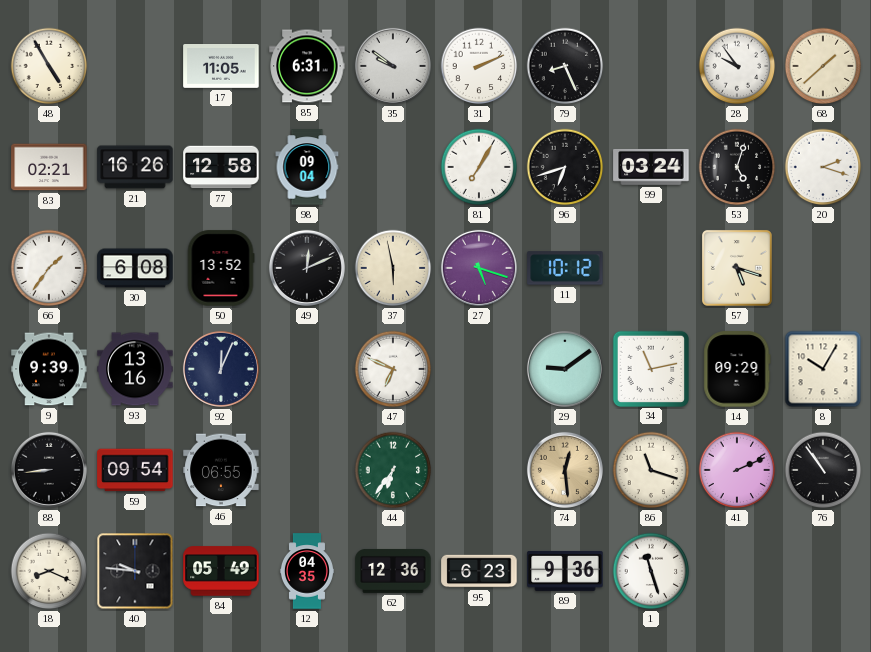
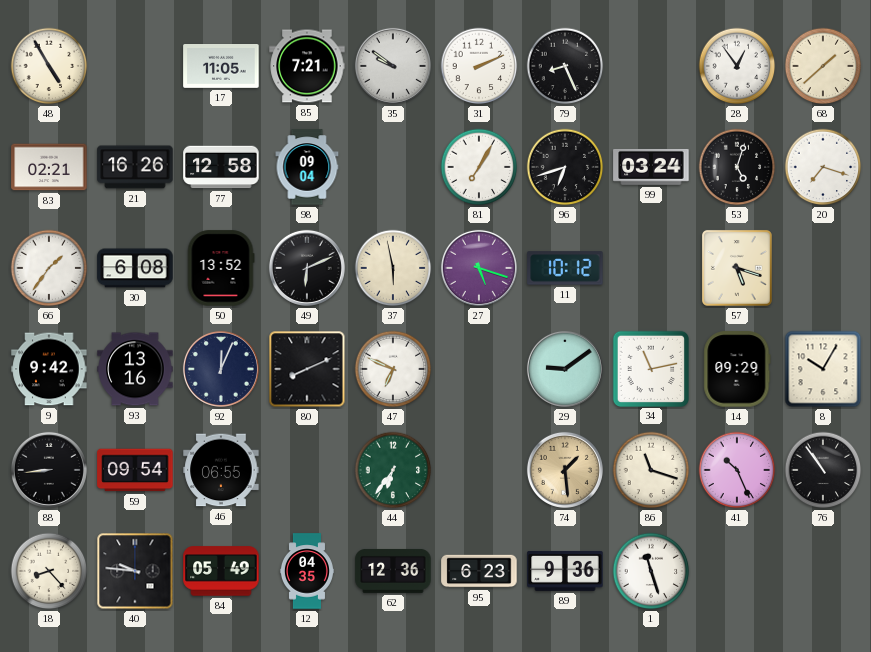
85: 6:31 -> 7:21
28: 9:54 -> 12:54
20: 2:18 -> 7:18
49: 12:11 -> 6:11
9: 9:39 -> 9:42
80: none -> 8:11
74: 12:29 -> 1:29
41: 2:11 -> 10:26
18: 8:19 -> 8:23
